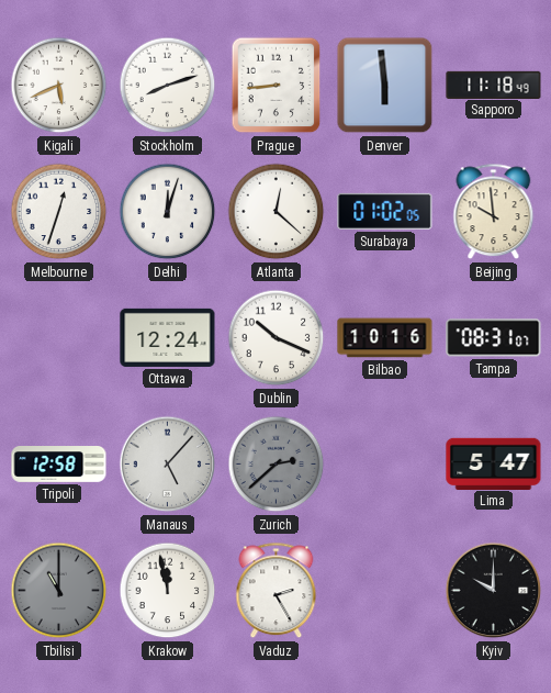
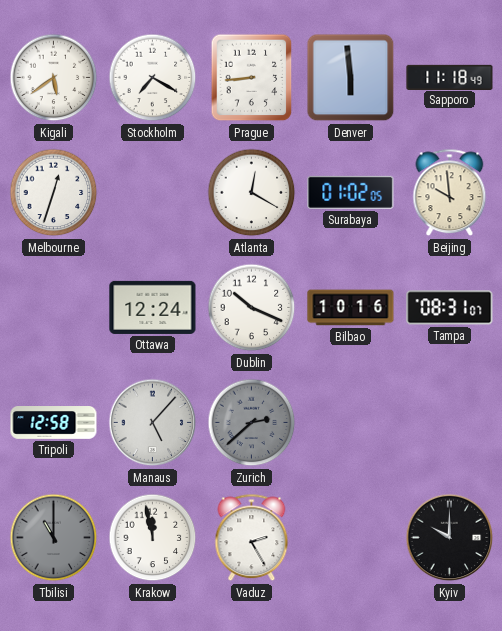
Kigali: 5:41 -> 5:39
Stockholm: 8:12 -> 7:20
Delhi: 12:03 -> none
Atlanta: 12:22 -> 12:20
Lima: 5:47 -> none
